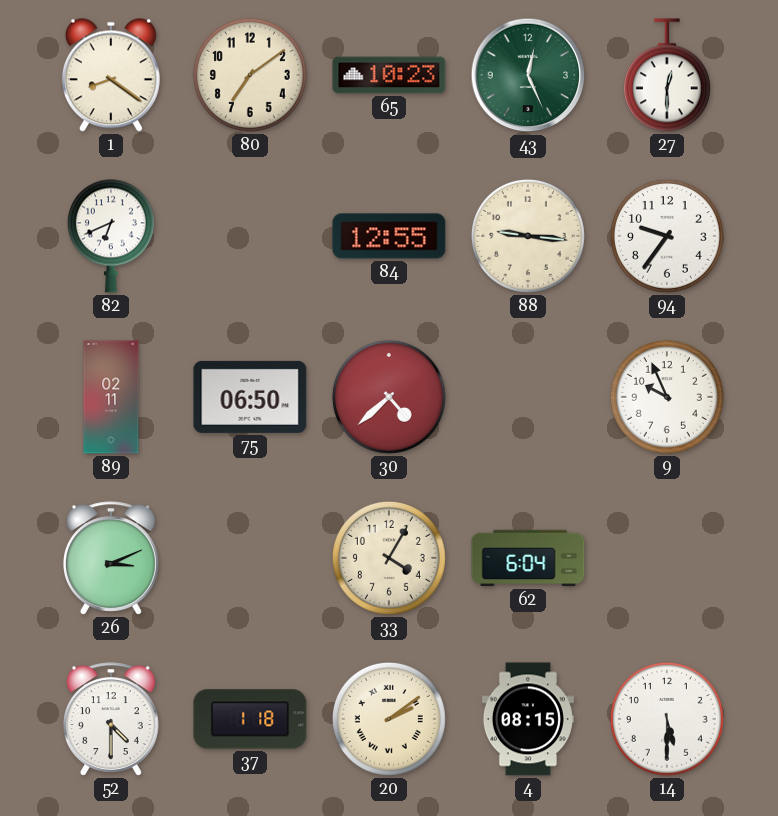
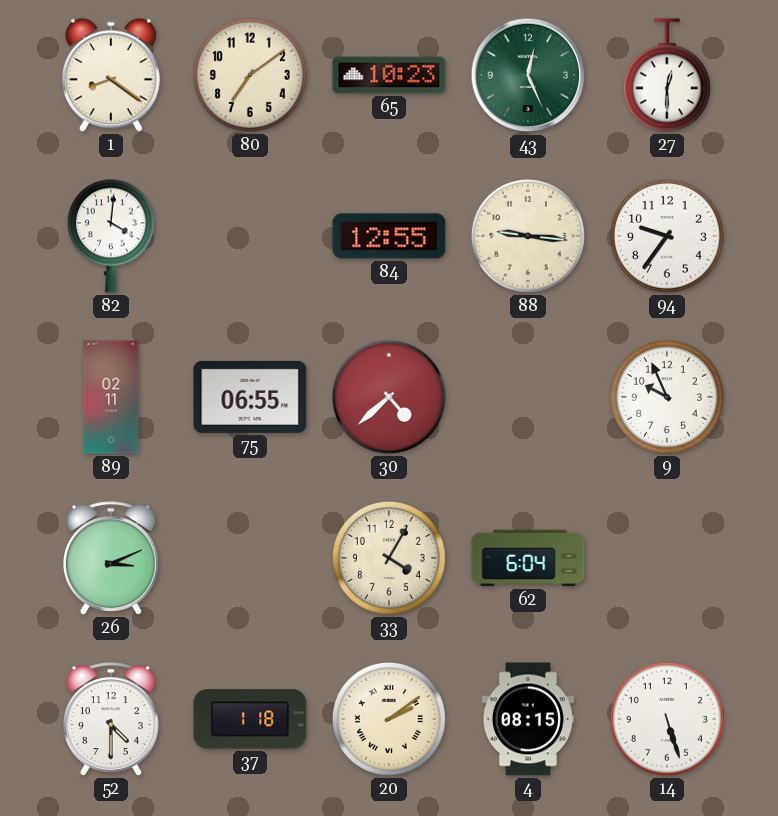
82: 6:41 -> 4:01
75: 06:50 -> 06:55
14: 5:30 -> 5:27
